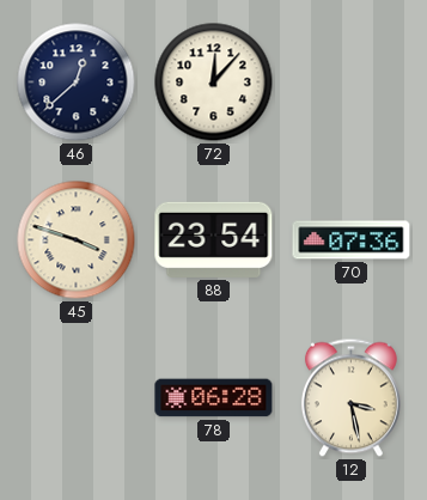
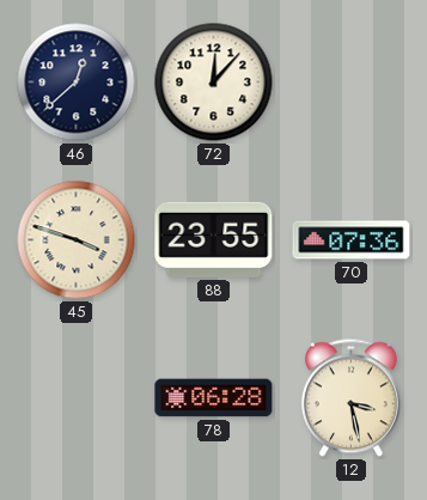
88: 23:54 -> 23:55
